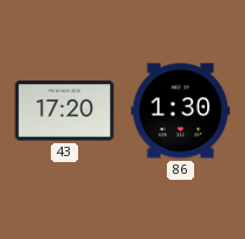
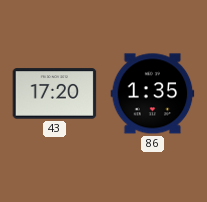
86: 1:30 -> 1:35
